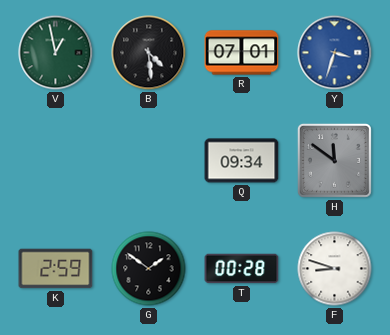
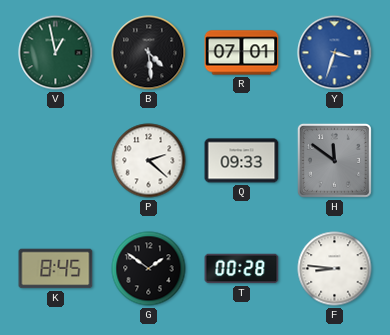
P: none -> 2:22
Q: 09:34 -> 09:33
K: 2:59 -> 8:45
F: 8:48 -> 8:46
